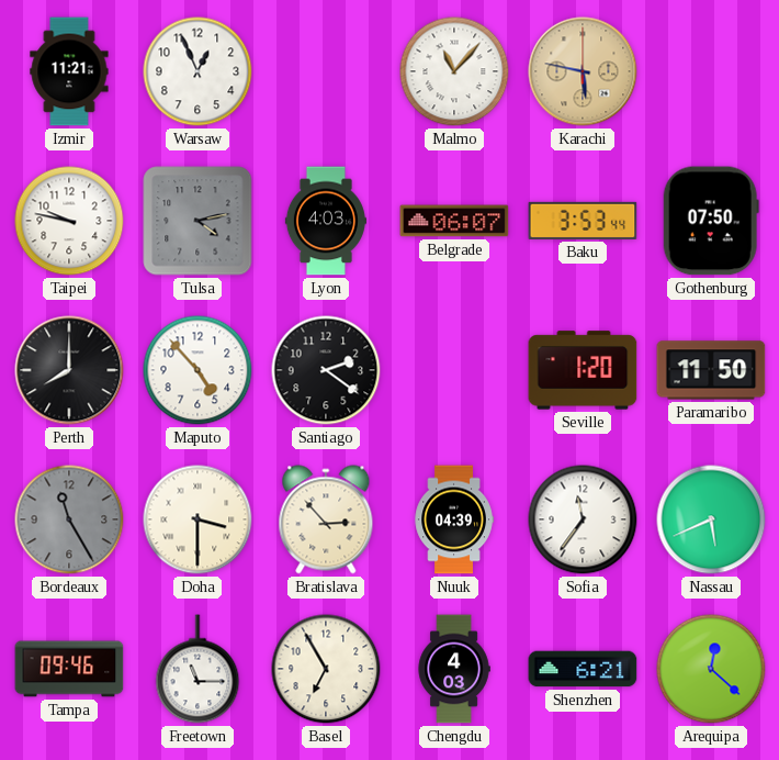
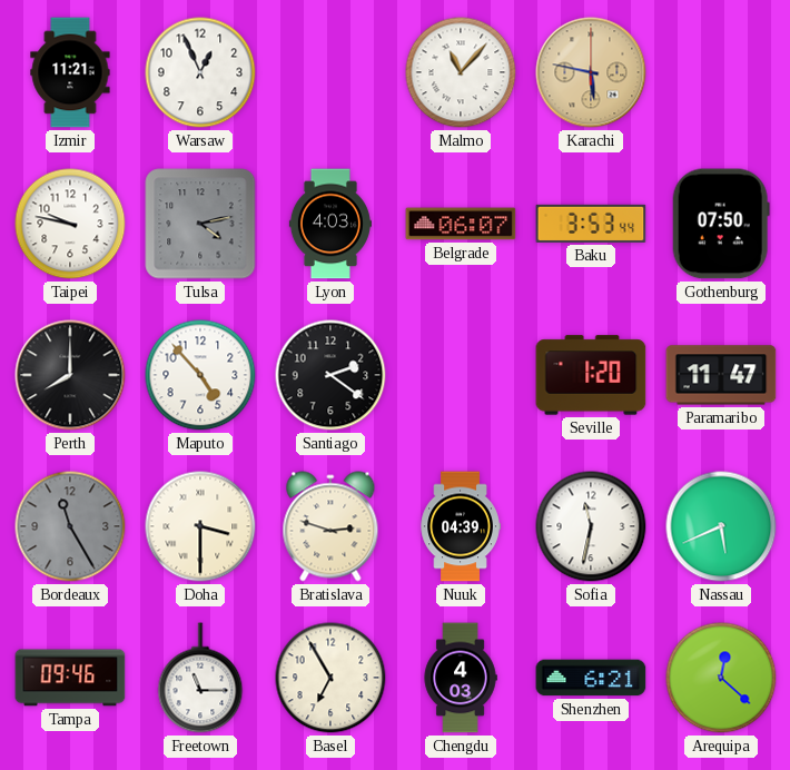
Paramaribo: 11:50 -> 11:47
Bratislava: 2:53 -> 2:48
Sofia: 11:36 -> 11:32
